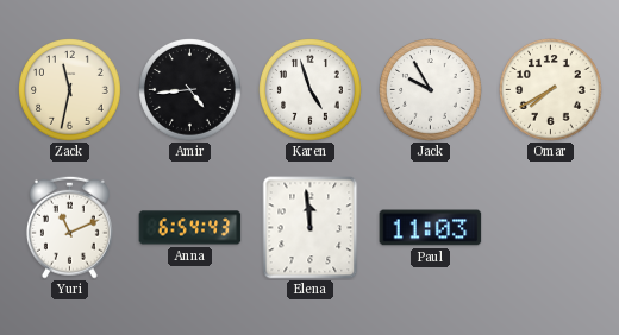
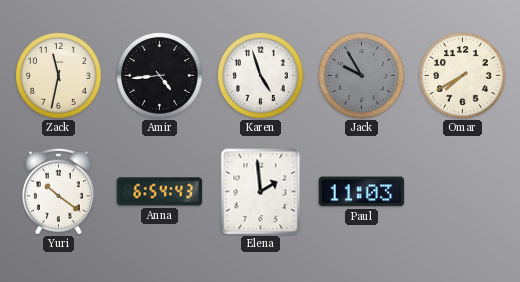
Jack dial: white -> grey
Yuri: 11:11 -> 10:21
Elena: 11:59 -> 1:59
